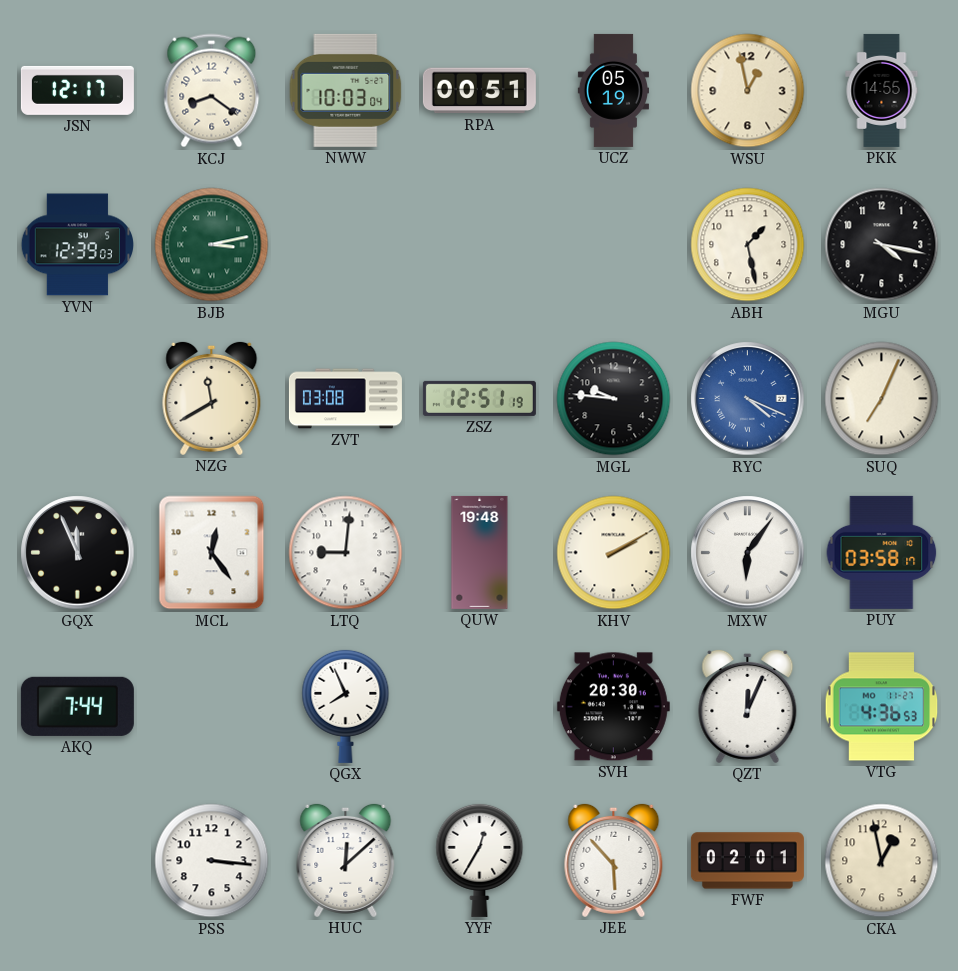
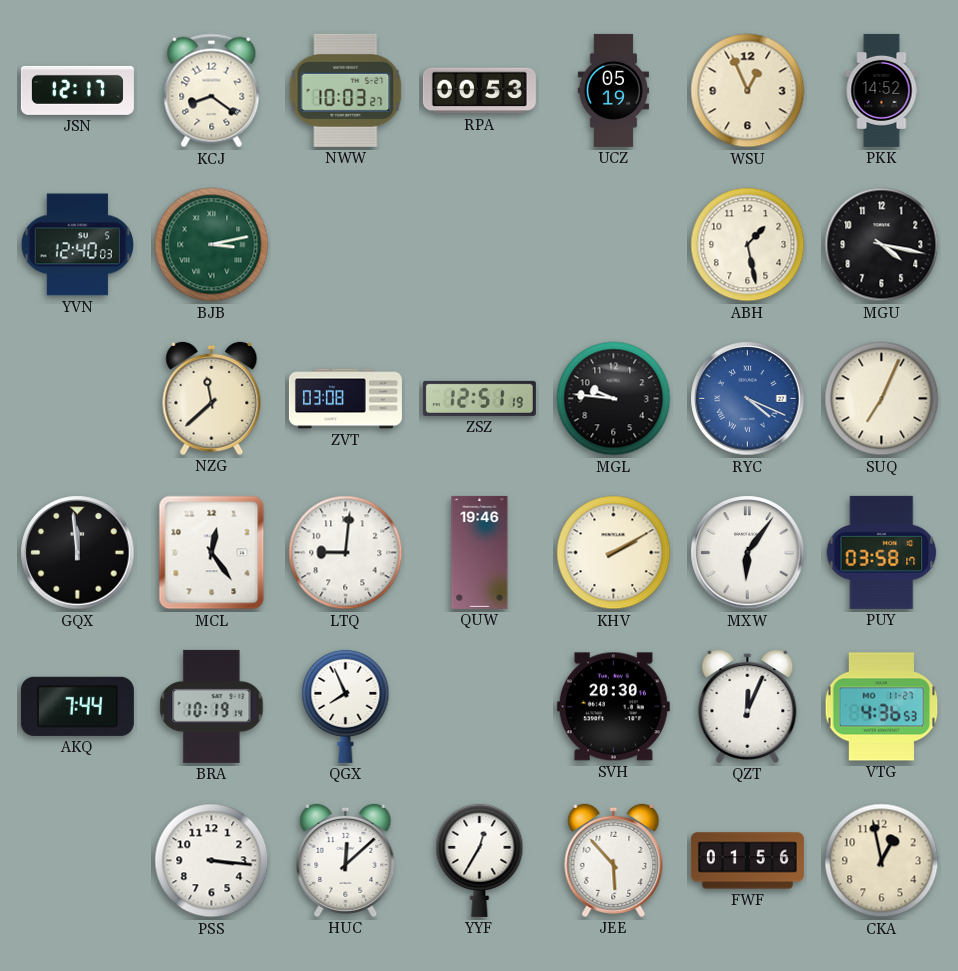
NWW: 10:03:04 -> 10:03:27
RPA: 00:51 -> 00:53
WSU: 12:58 -> 12:56
PKK: 14:55 -> 14:52
YVN: 12:39 -> 12:40
NZG: 11:40 -> 11:38
GQX: 11:56 -> 11:59
QUW: 19:48 -> 19:46
BRA: none -> 10:19
FWF: 02:01 -> 01:56
